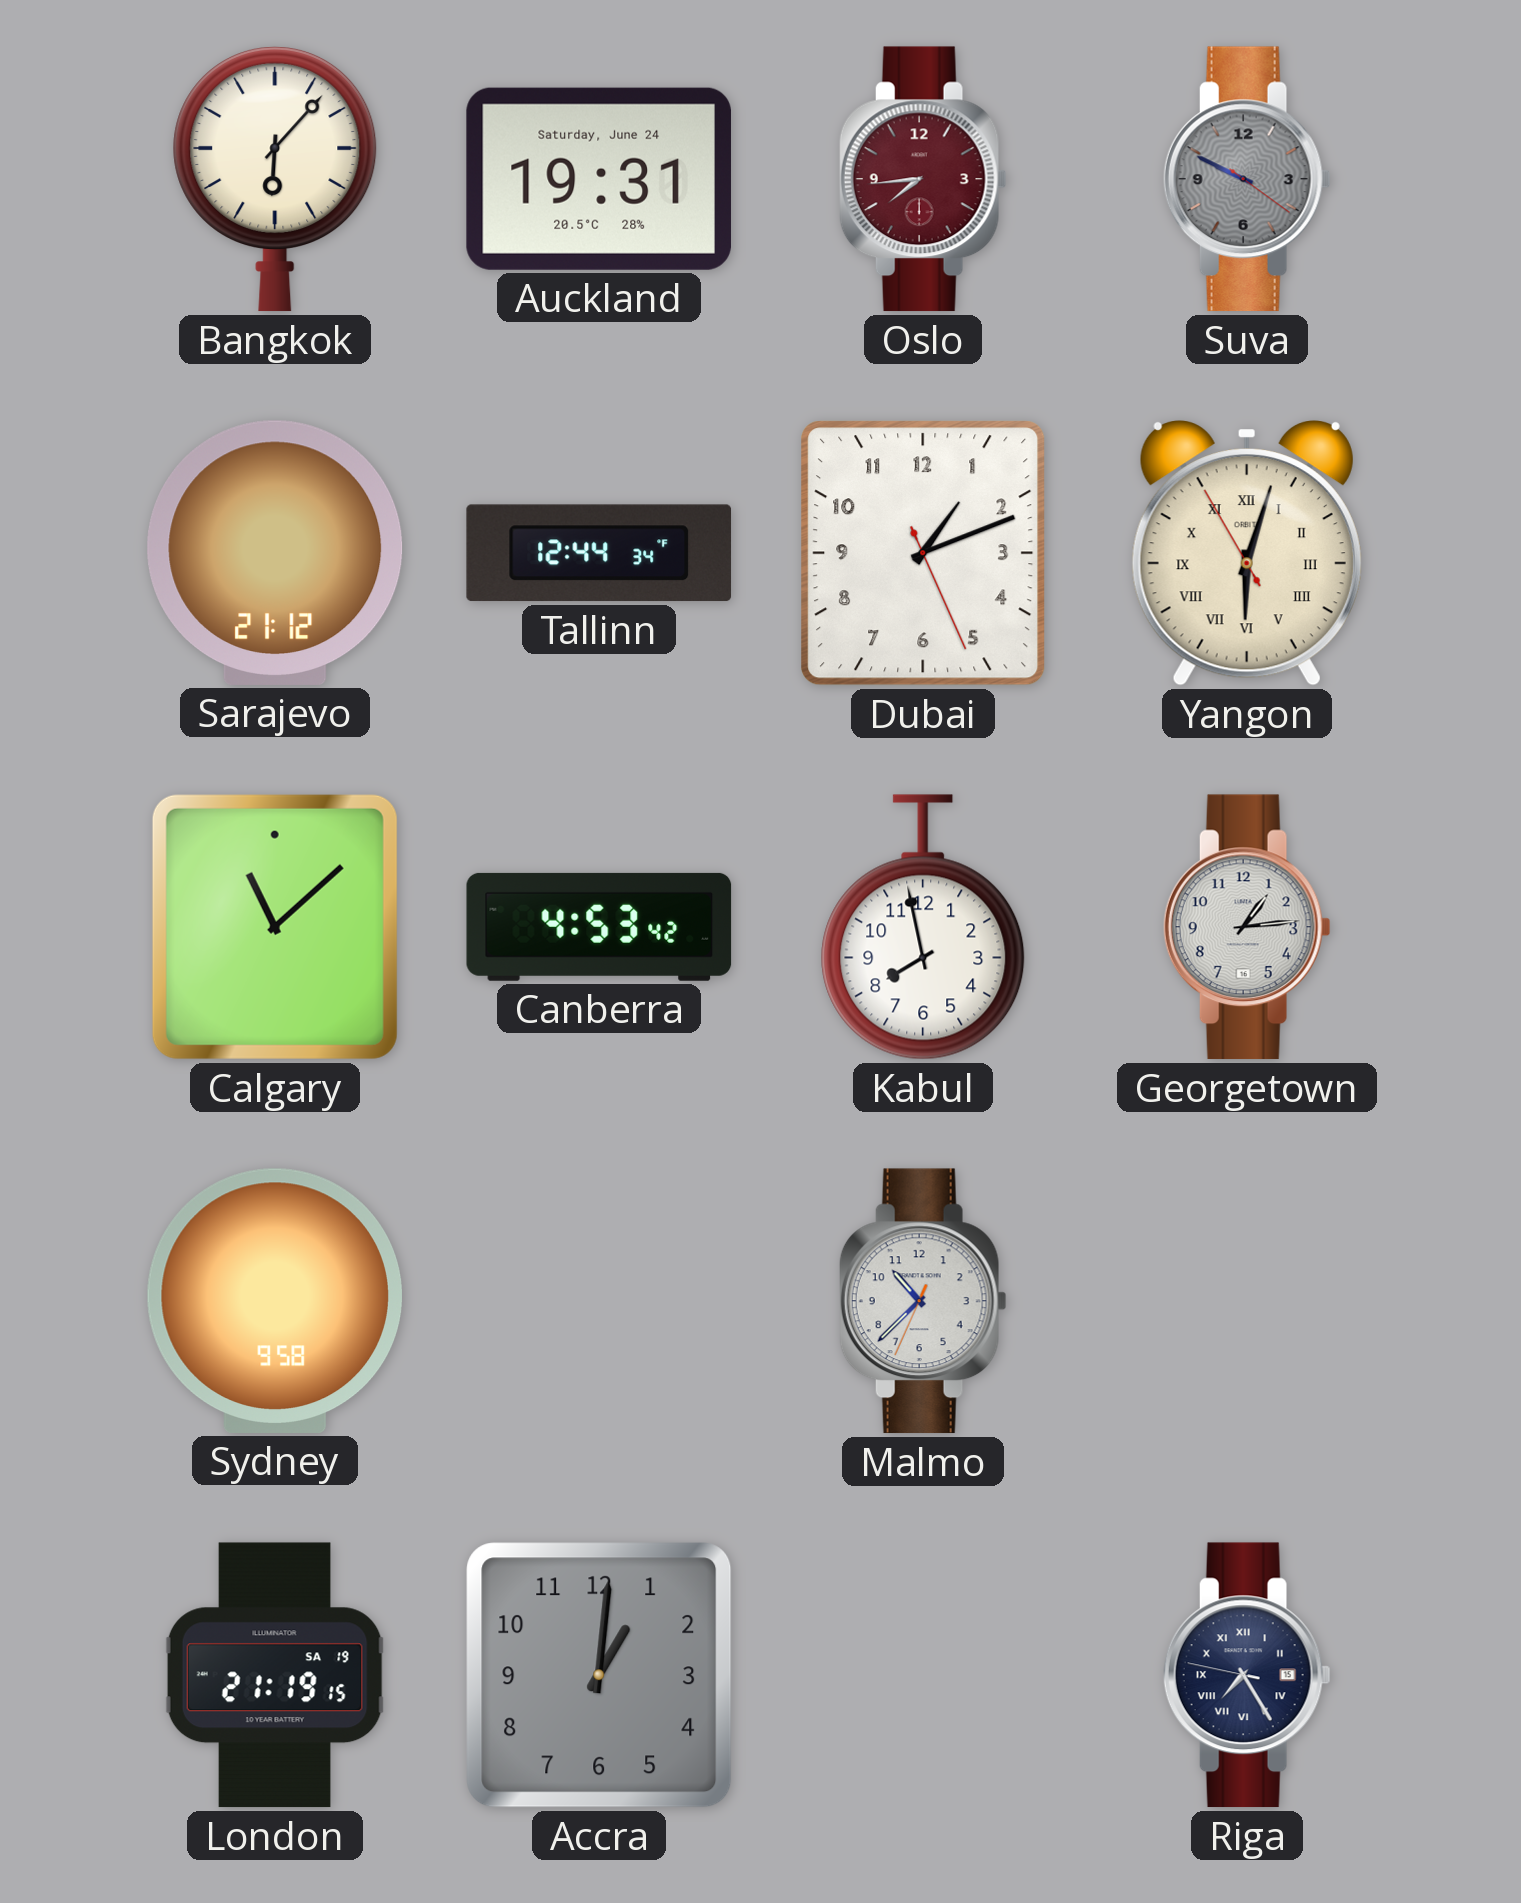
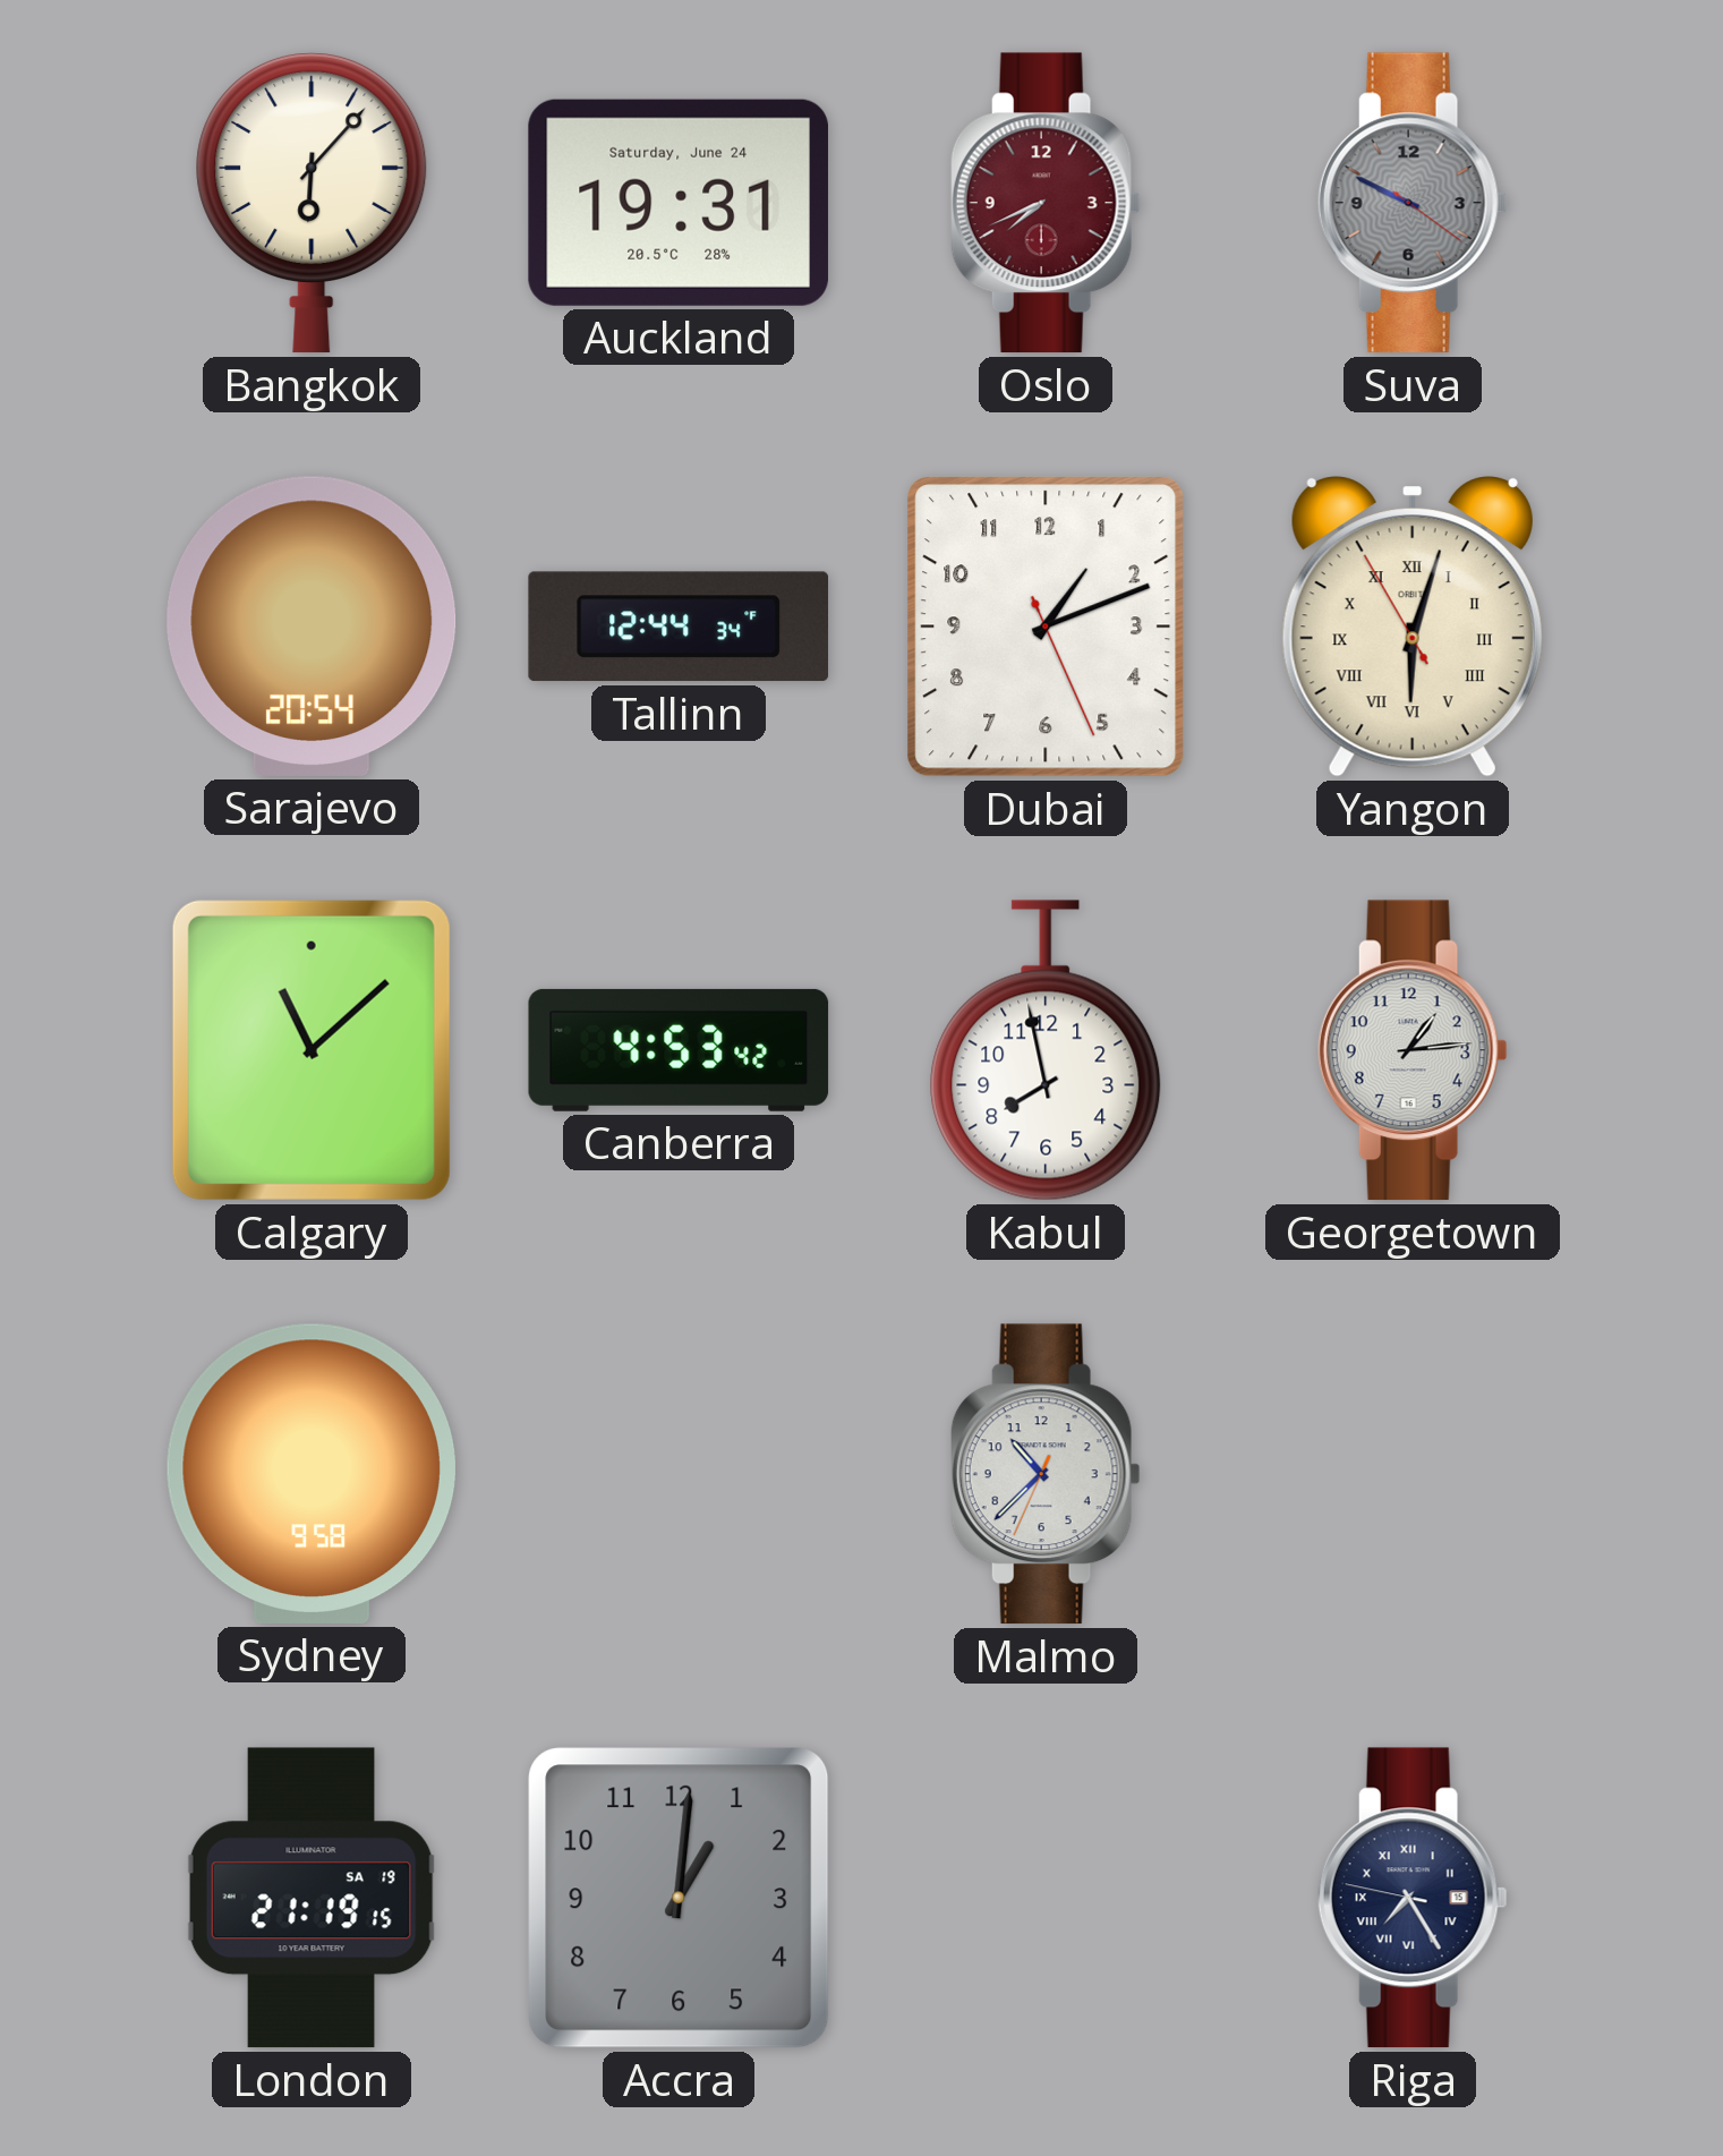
Oslo: 7:44 -> 7:41
Sarajevo: 21:12 -> 20:54
